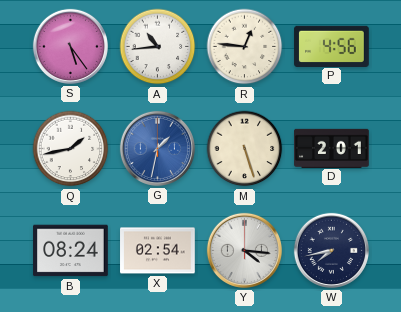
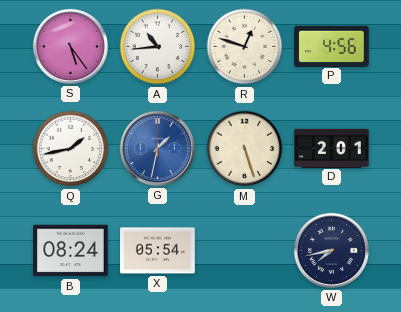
R: 12:46 -> 12:48
X: 02:54 -> 05:54
Y: 4:16 -> none
